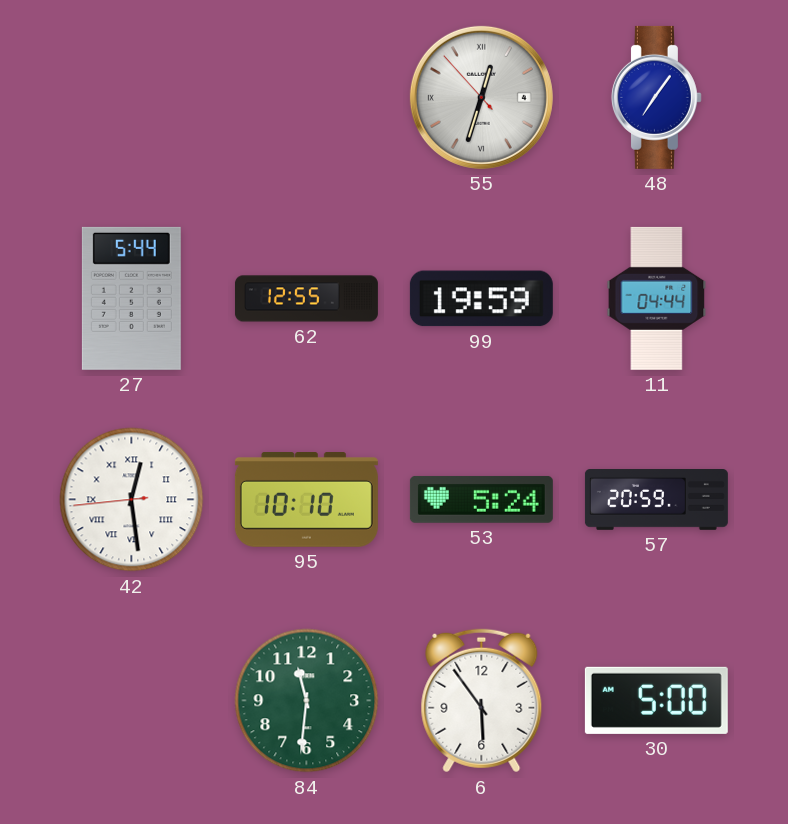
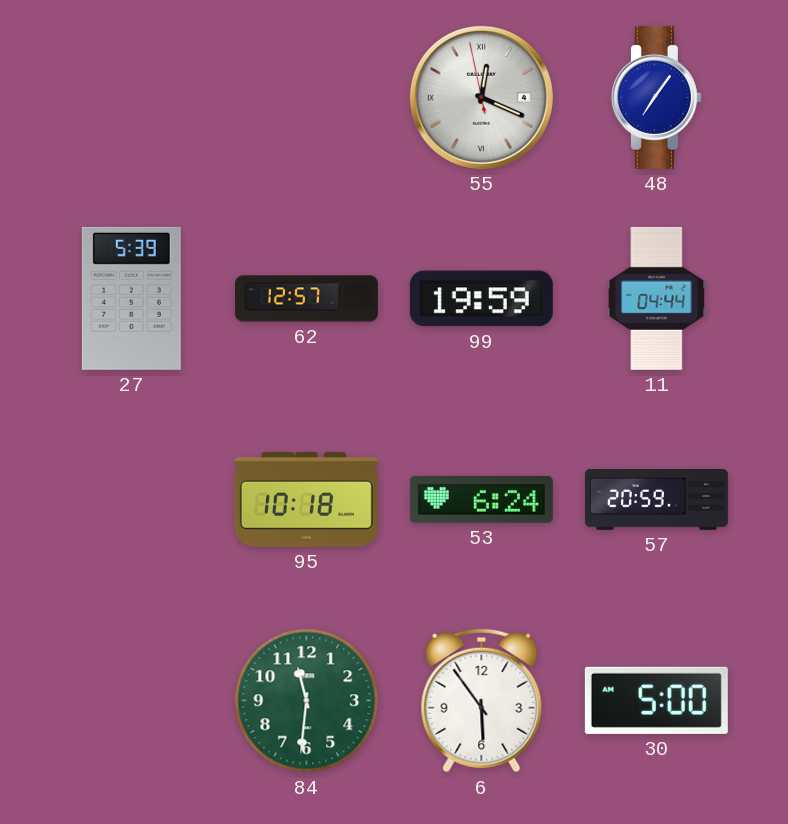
55: 12:32 -> 12:18
27: 5:44 -> 5:39
62: 12:55 -> 12:57
42: 12:28 -> none
95: 10:10 -> 10:18
53: 5:24 -> 6:24
